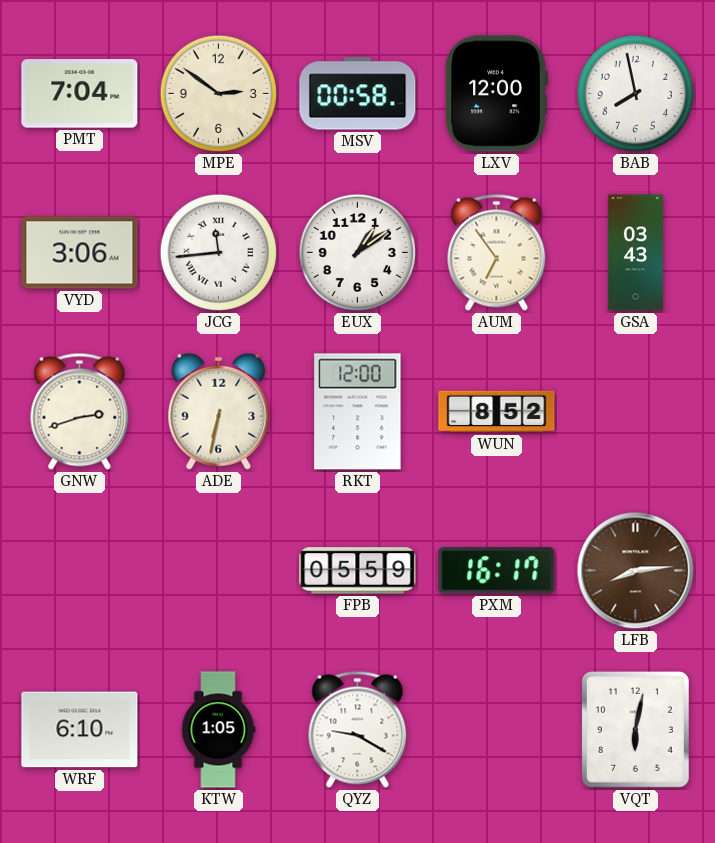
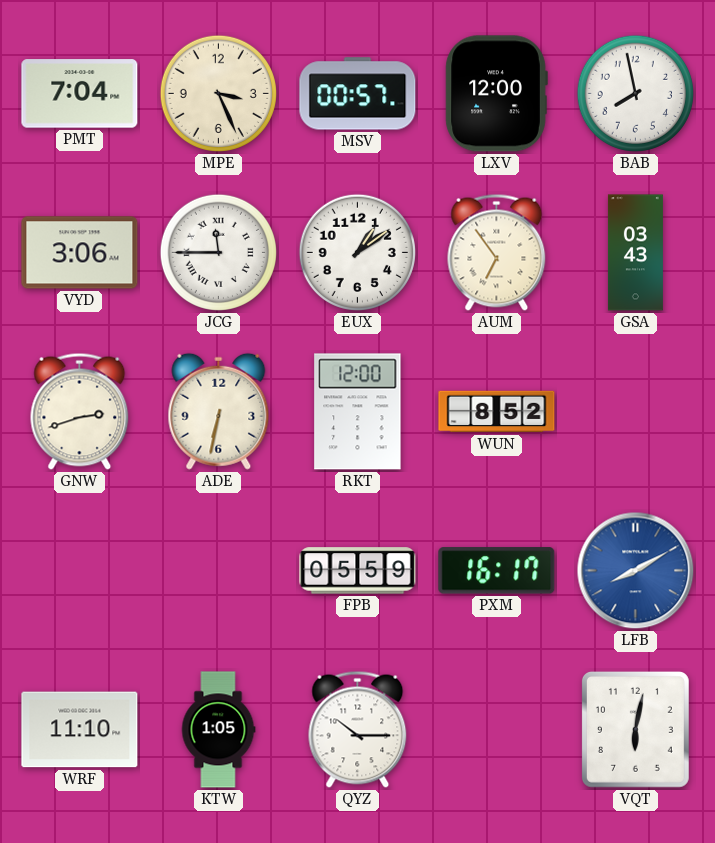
MPE: 2:51 -> 3:26
MSV: 00:58 -> 00:57
JCG: 11:44 -> 11:45
LFB: 8:14 -> 8:10
LFB dial: brown -> blue
WRF: 6:10 -> 11:10
QYZ: 9:20 -> 10:15
